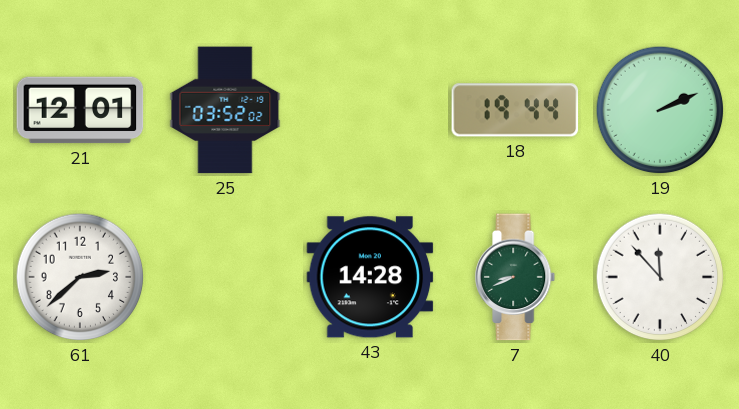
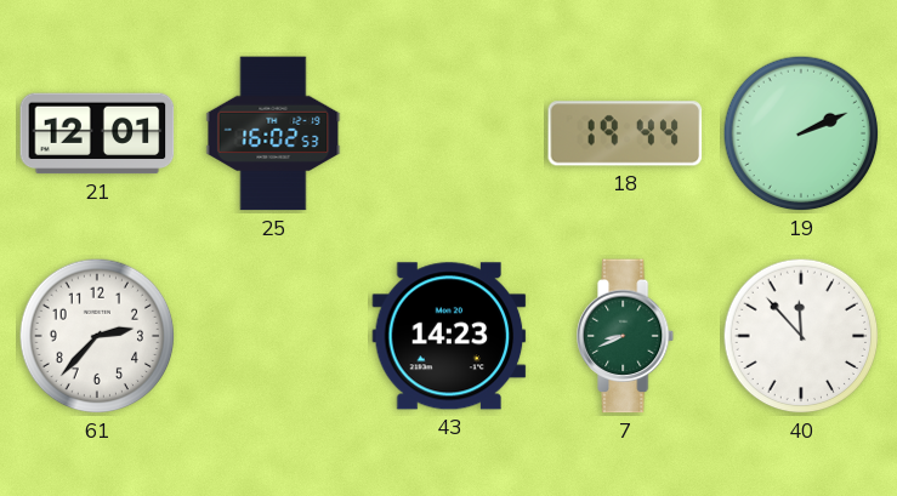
25: 03:52 -> 16:02
61: 2:38 -> 2:37
43: 14:28 -> 14:23
